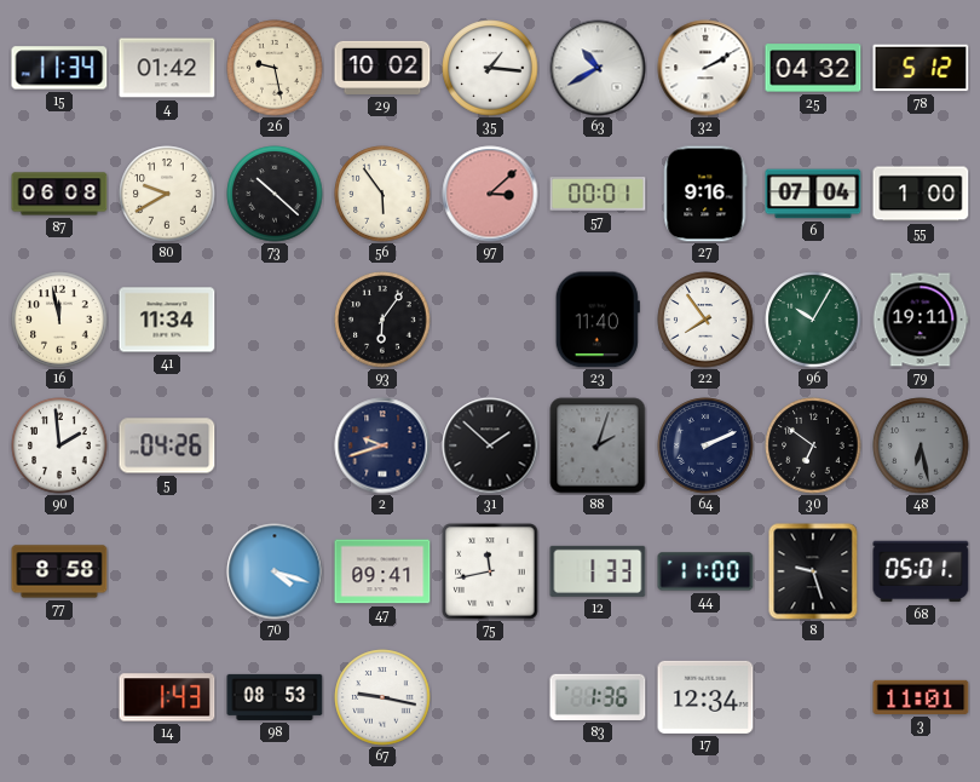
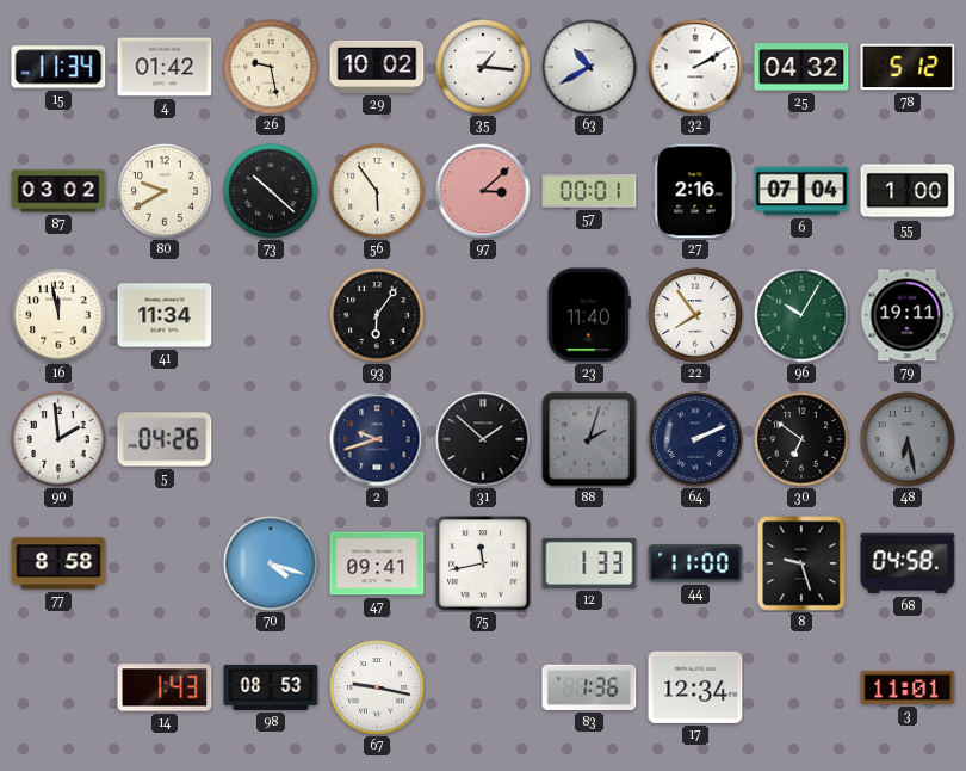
87: 06:08 -> 03:02
27: 9:16 -> 2:16
68: 05:01 -> 04:58
